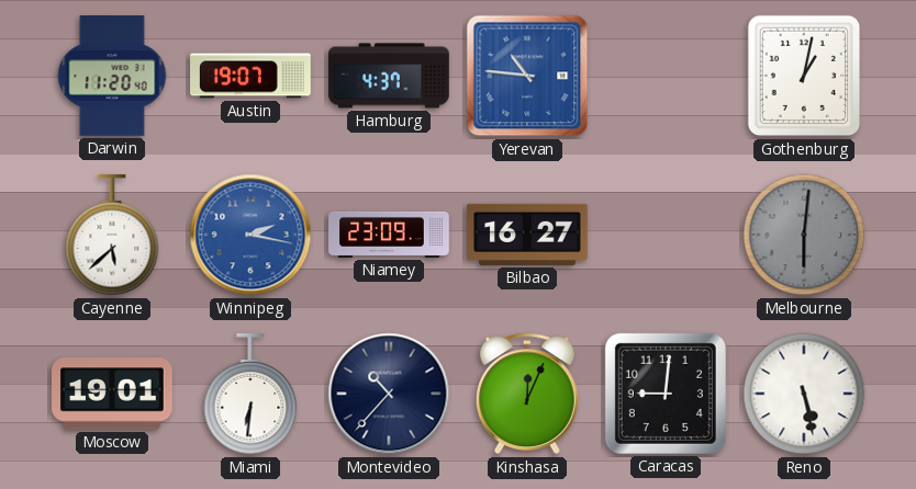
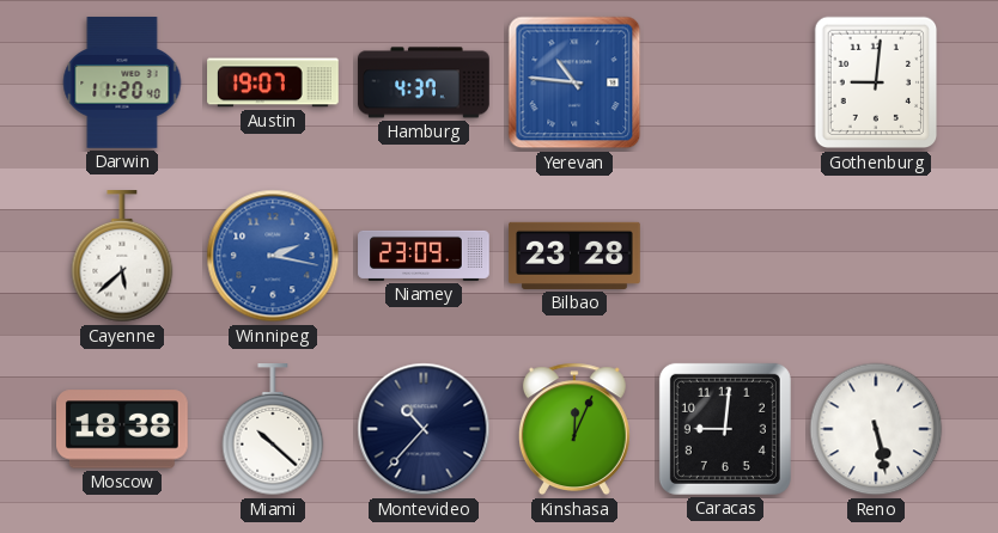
Gothenburg: 1:02 -> 9:01
Bilbao: 16:27 -> 23:28
Melbourne: 6:01 -> none
Moscow: 19:01 -> 18:38
Miami: 6:31 -> 10:22
